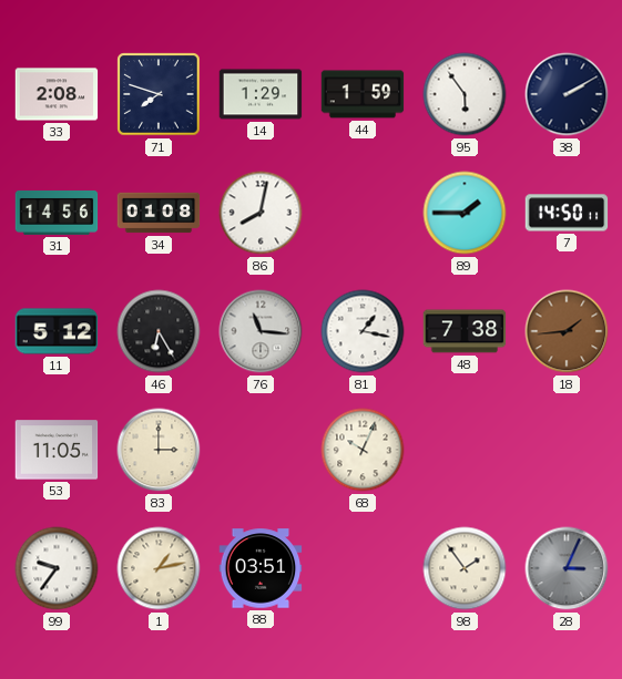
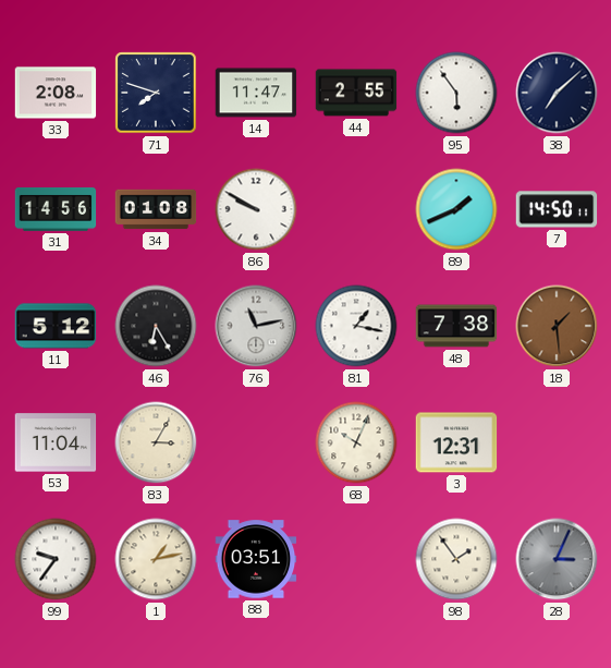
14: 1:29 -> 11:47
44: 1:59 -> 2:55
38: 2:10 -> 7:08
86: 8:02 -> 9:50
89: 1:45 -> 1:41
76: 11:16 -> 11:13
18: 1:44 -> 1:29
53: 11:05 -> 11:04
83: 3:00 -> 3:05
3: none -> 12:31
